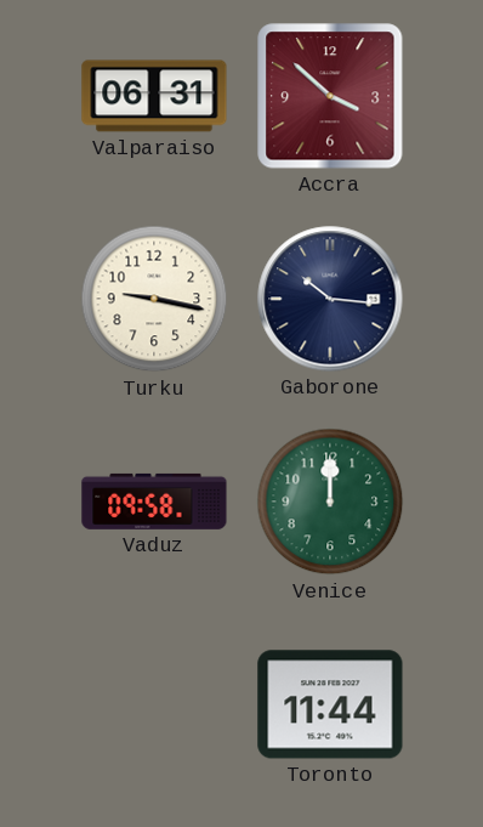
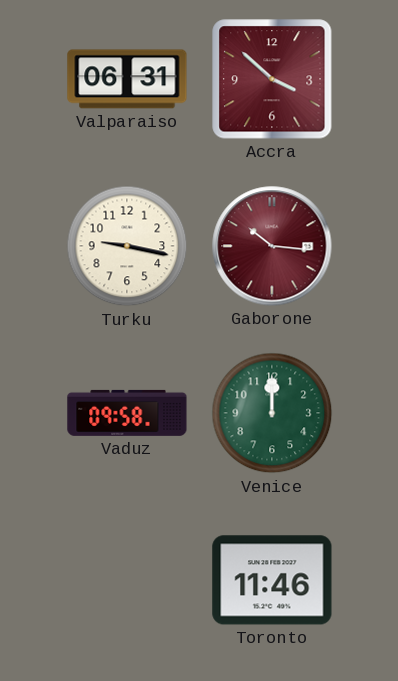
Gaborone dial: navy -> burgundy
Toronto: 11:44 -> 11:46
